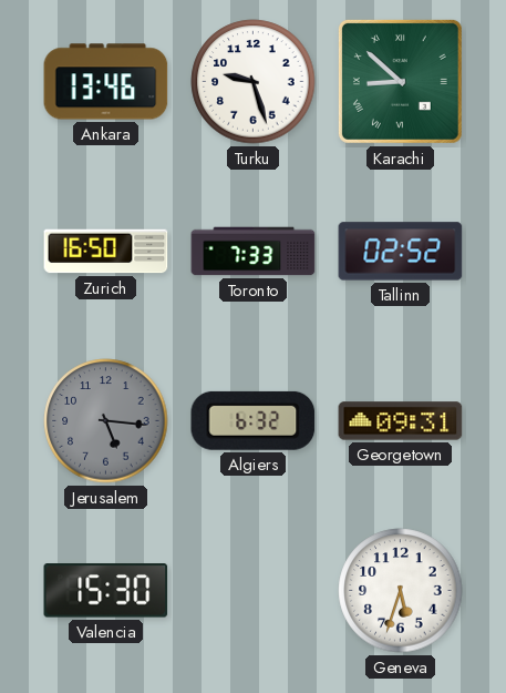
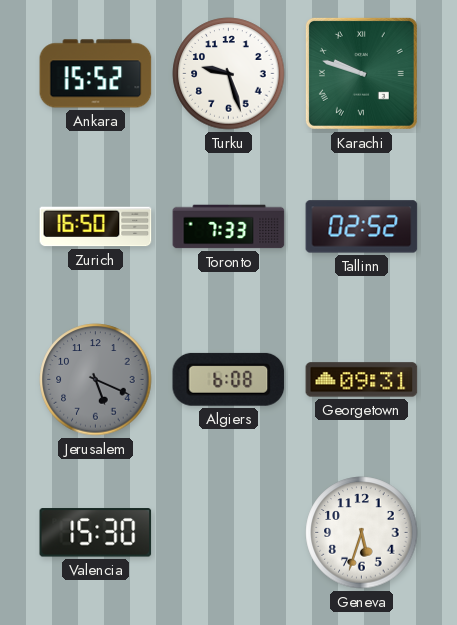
Ankara: 13:46 -> 15:52
Karachi: 8:52 -> 9:48
Jerusalem: 5:16 -> 5:19
Algiers: 6:32 -> 6:08
